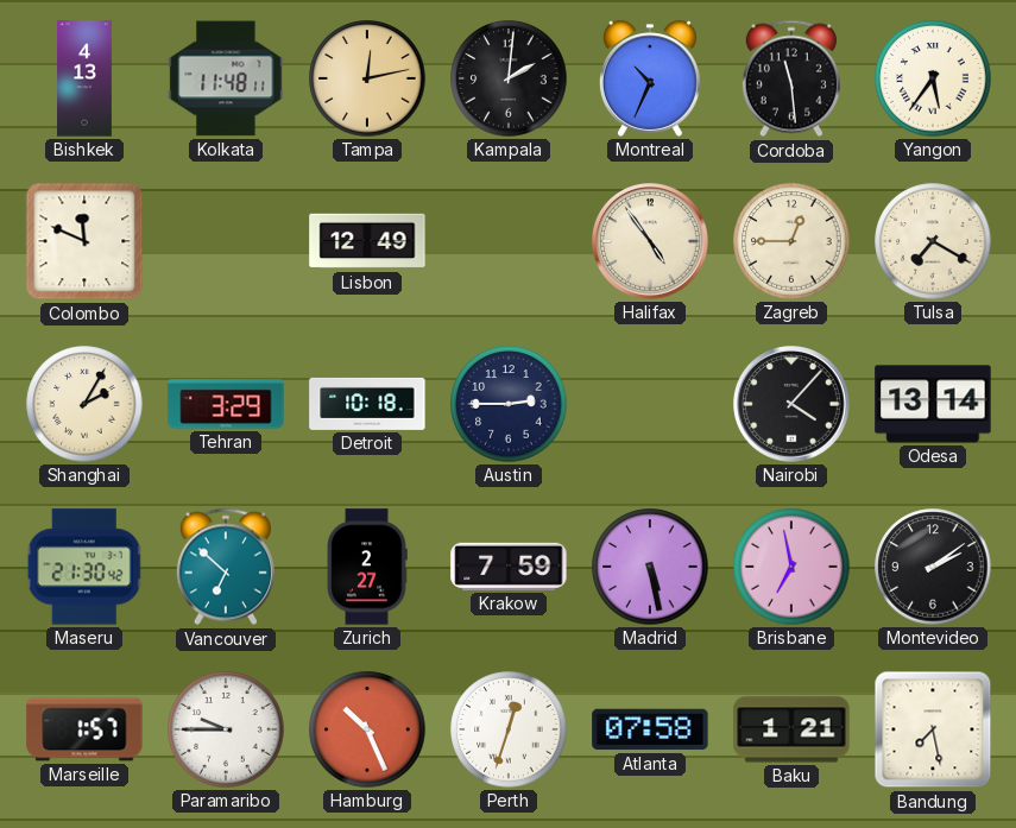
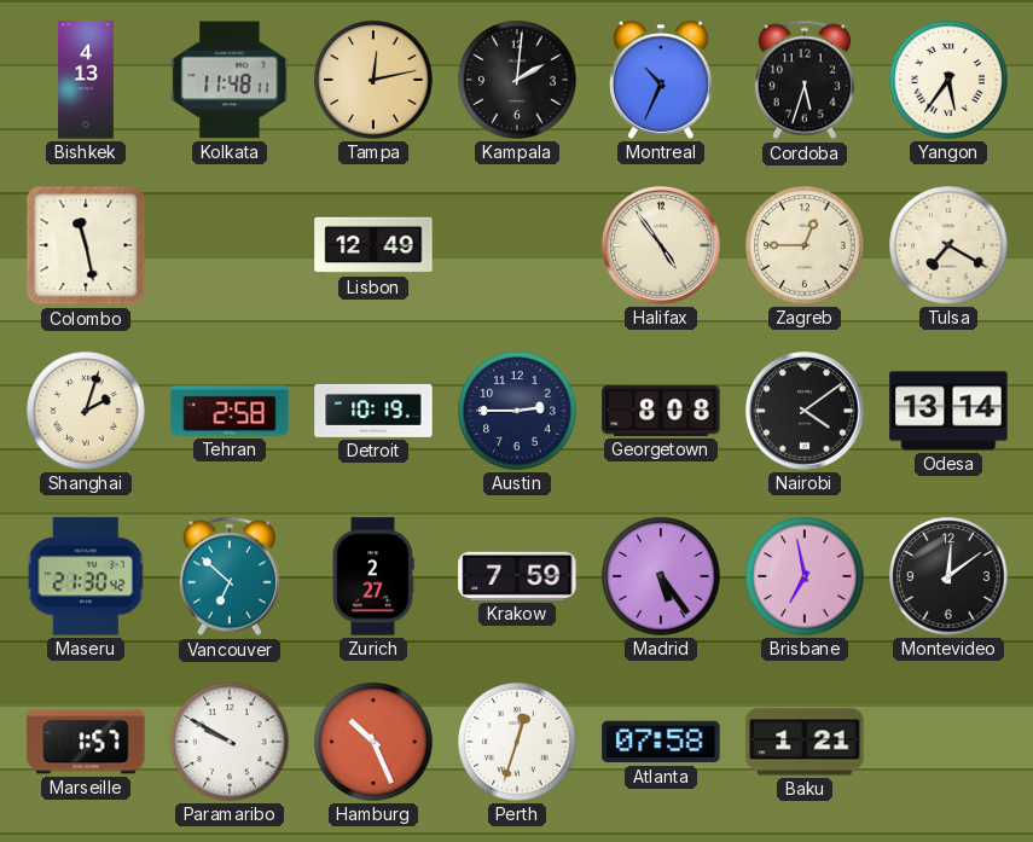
Cordoba: 11:29 -> 5:33
Colombo: 11:49 -> 11:28
Shanghai: 2:05 -> 2:03
Tehran: 3:29 -> 2:58
Detroit: 10:18 -> 10:19
Georgetown: none -> 8:08
Nairobi: 4:07 -> 4:09
Madrid: 5:28 -> 5:24
Montevideo: 2:09 -> 12:09
Paramaribo: 9:45 -> 9:50
Bandung: 7:28 -> none
